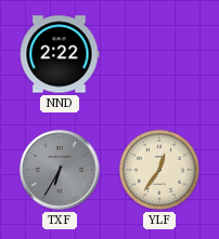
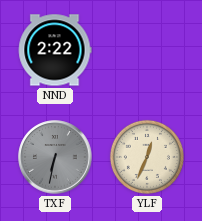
TXF: 6:35 -> 6:32
YLF: 12:36 -> 12:34
